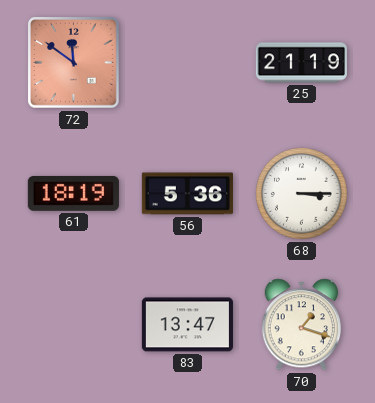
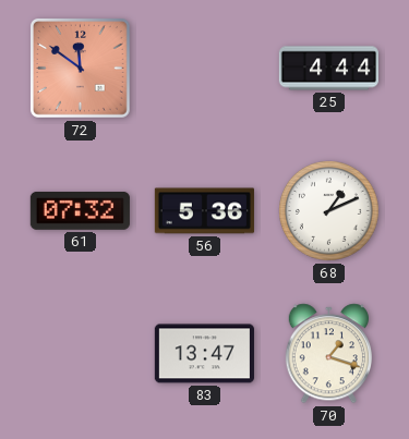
25: 21:19 -> 4:44
61: 18:19 -> 07:32
68: 3:15 -> 1:11
